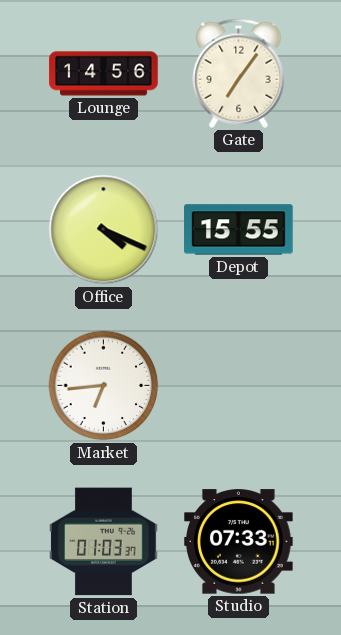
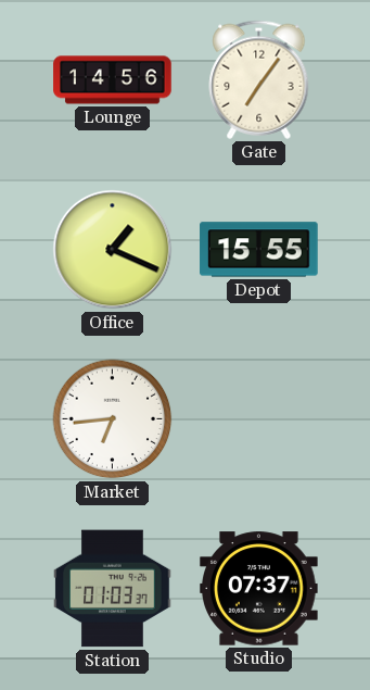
Office: 4:19 -> 1:19
Studio: 07:33 -> 07:37
